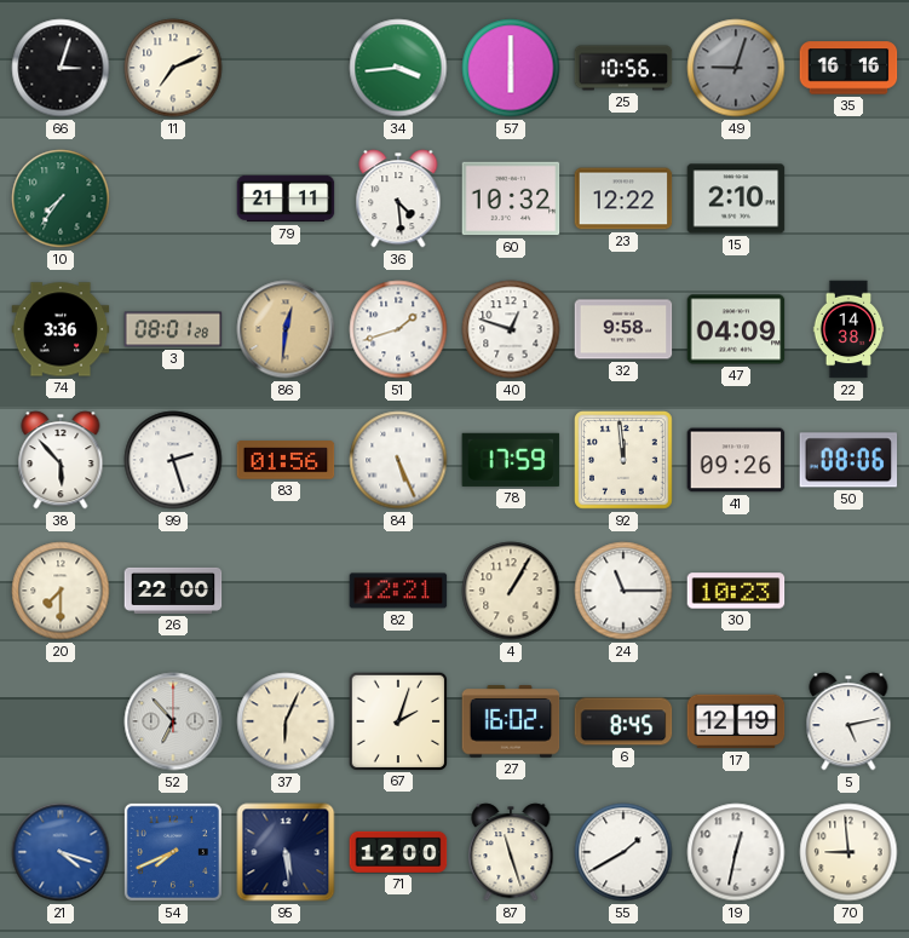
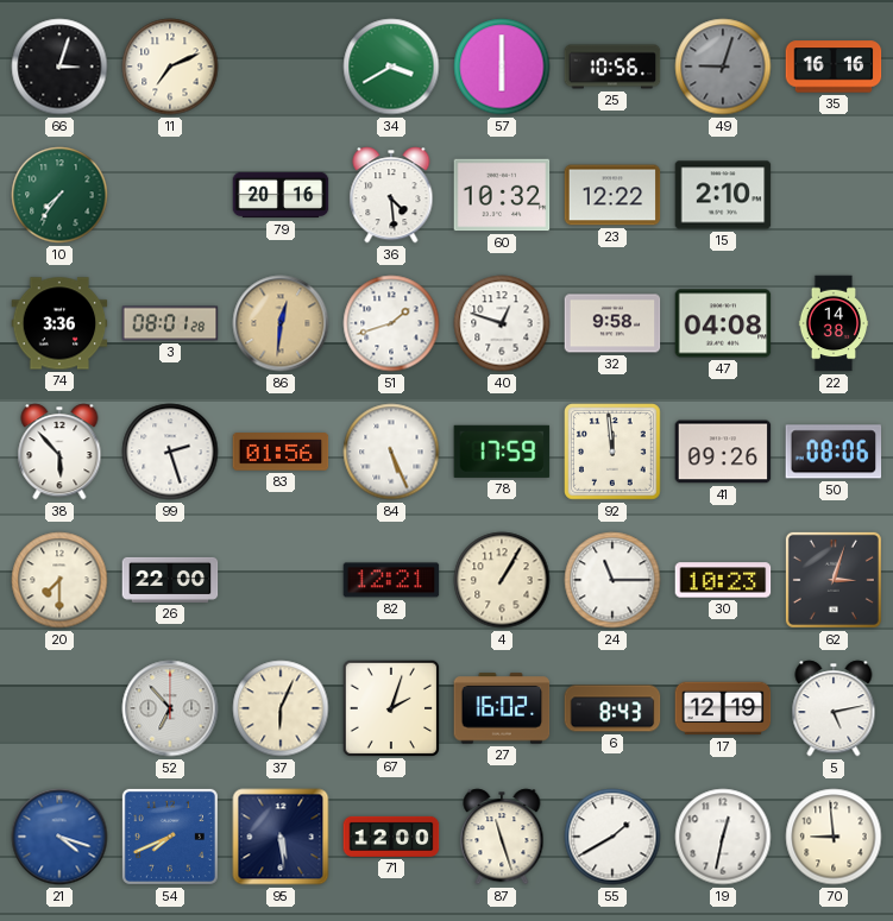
34: 3:44 -> 3:40
79: 21:11 -> 20:16
47: 04:09 -> 04:08
62: none -> 3:03
6: 8:45 -> 8:43
